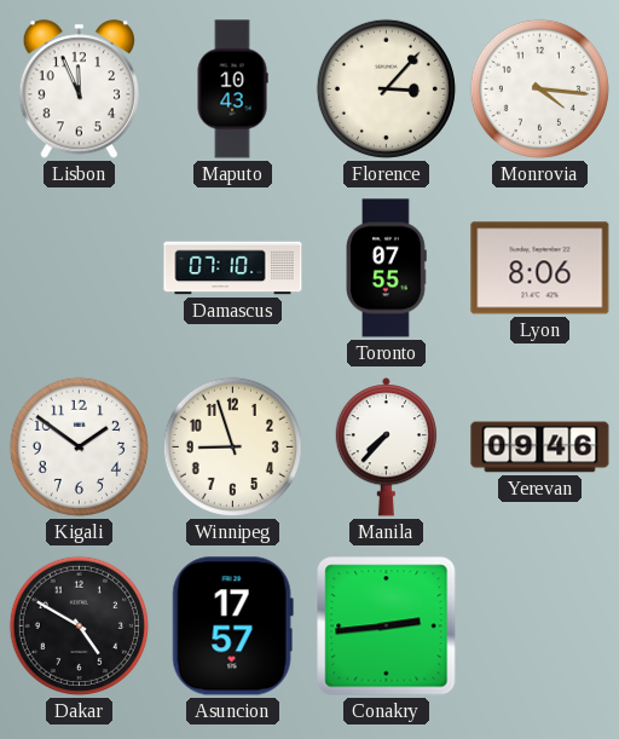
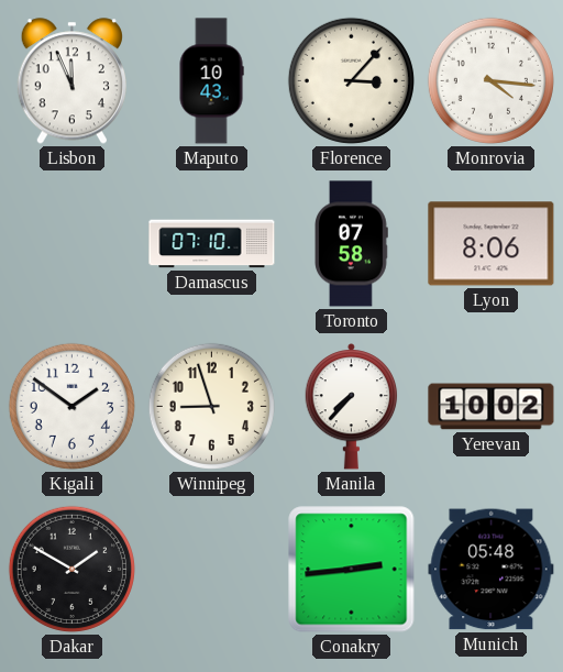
Toronto: 07:55 -> 07:58
Yerevan: 09:46 -> 10:02
Dakar: 4:50 -> 1:50
Asuncion: 17:57 -> none
Munich: none -> 05:48
